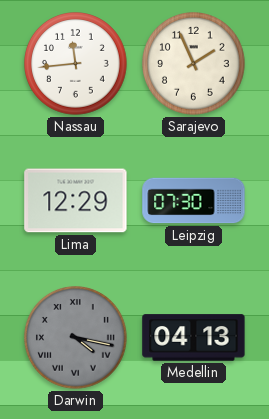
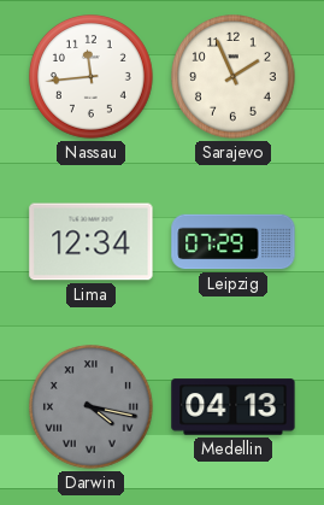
Lima: 12:29 -> 12:34
Leipzig: 07:30 -> 07:29
